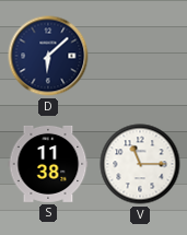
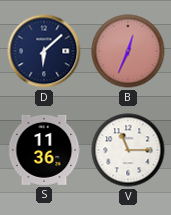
B: none -> 12:34
S: 11:38 -> 11:36
